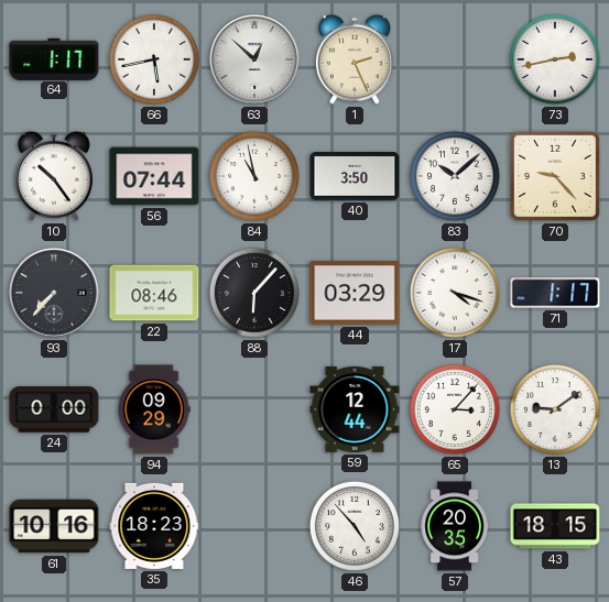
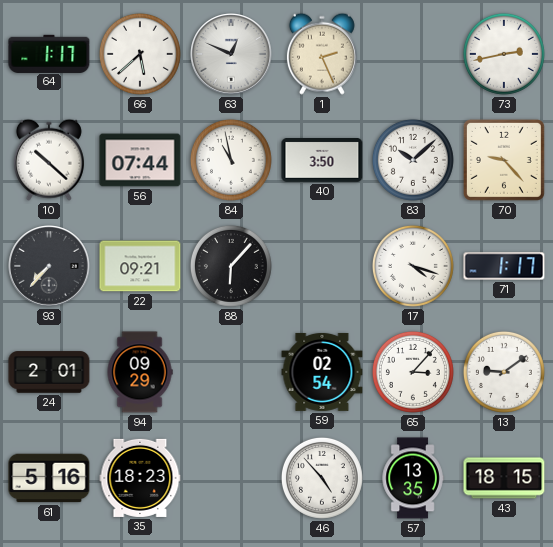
66: 5:43 -> 5:38
63: 12:52 -> 12:49
10: 10:24 -> 10:22
22: 08:46 -> 09:21
44: 03:29 -> none
24: 0:00 -> 2:01
59: 12:44 -> 02:54
61: 10:16 -> 5:16
57: 20:35 -> 13:35
